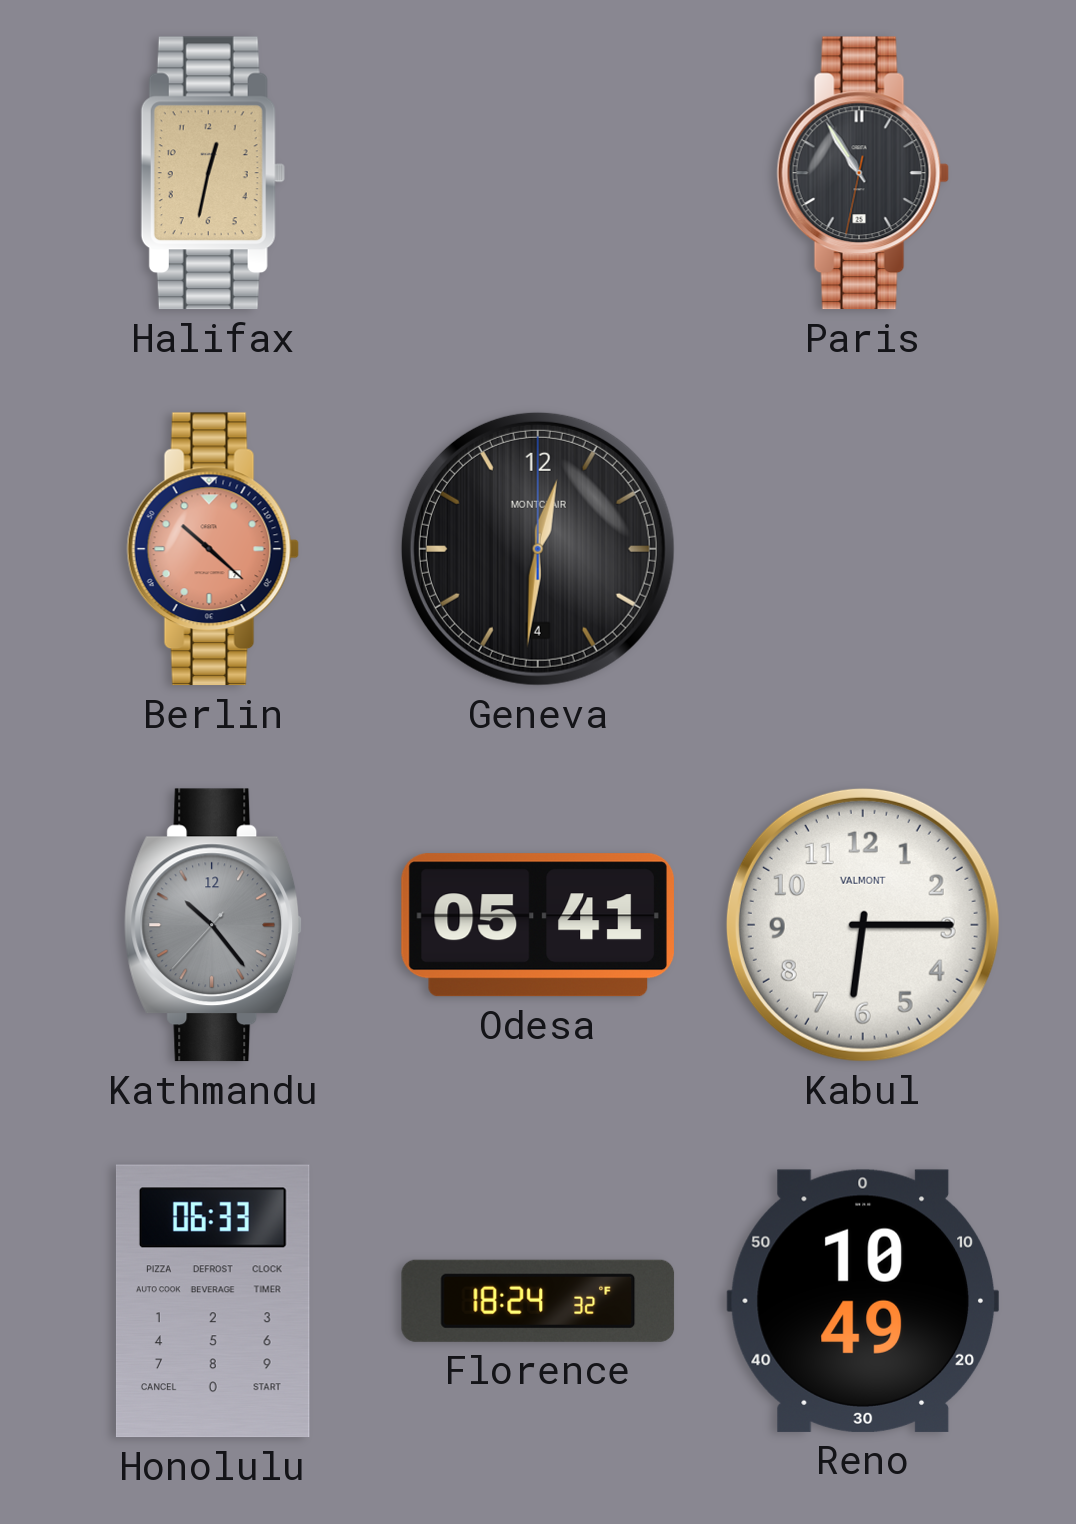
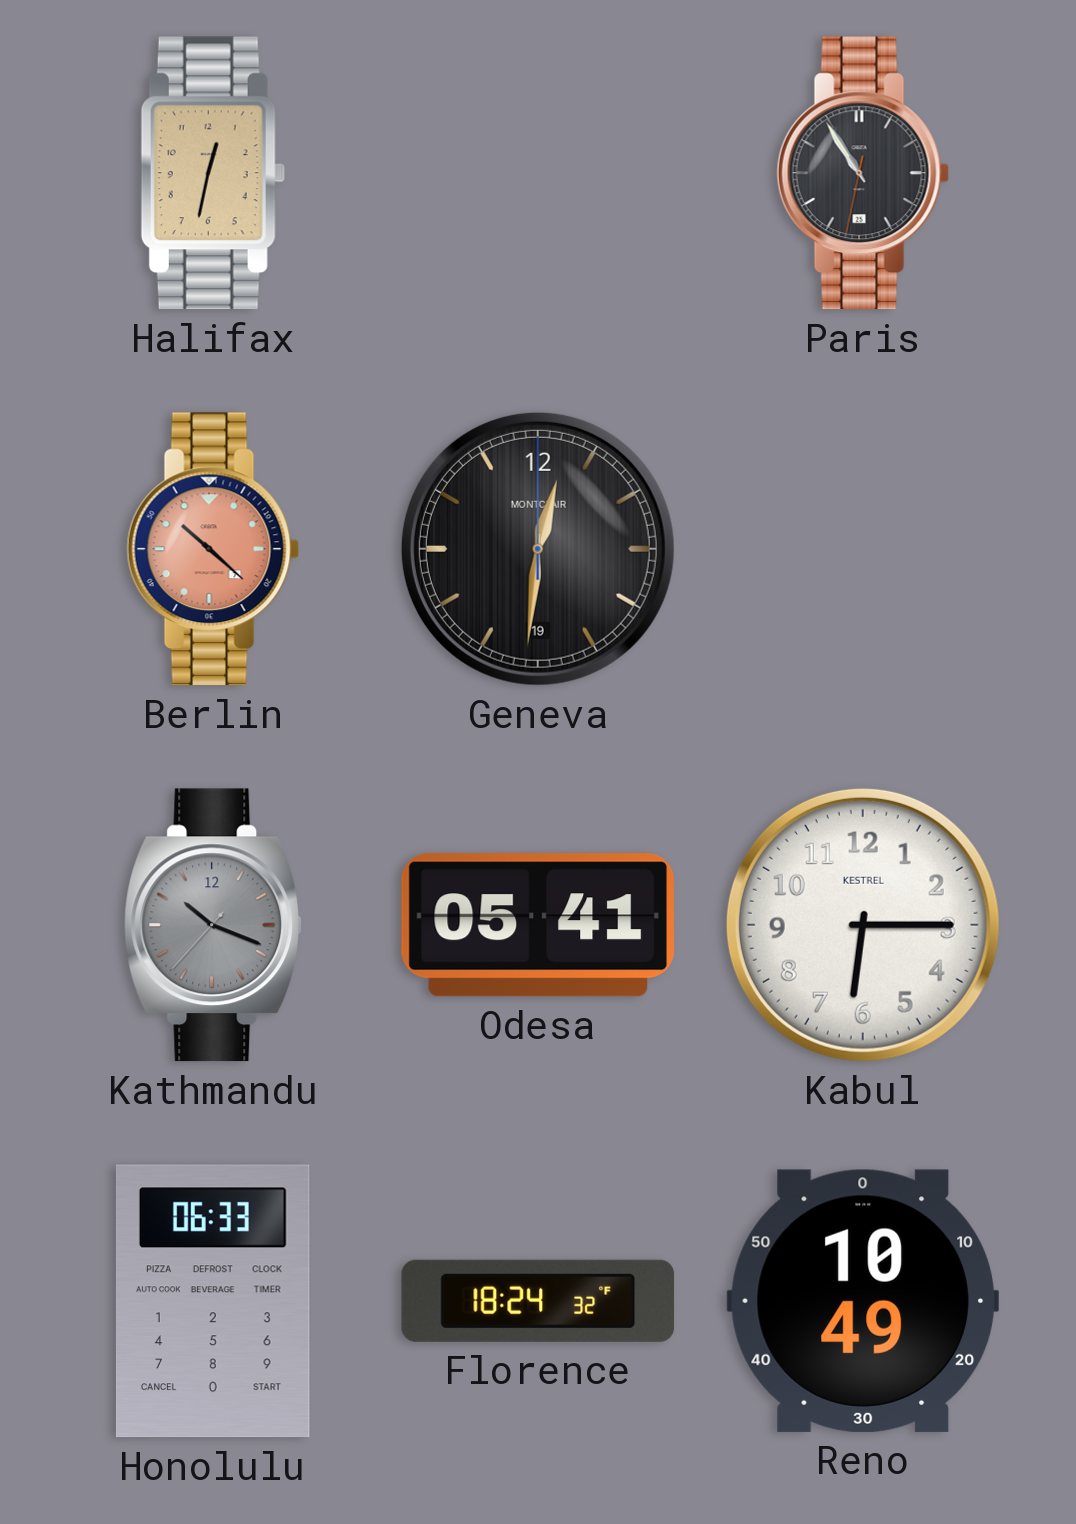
Geneva date: 4 -> 19
Kathmandu: 10:23 -> 10:18
Kabul brand: VALMONT -> KESTREL
